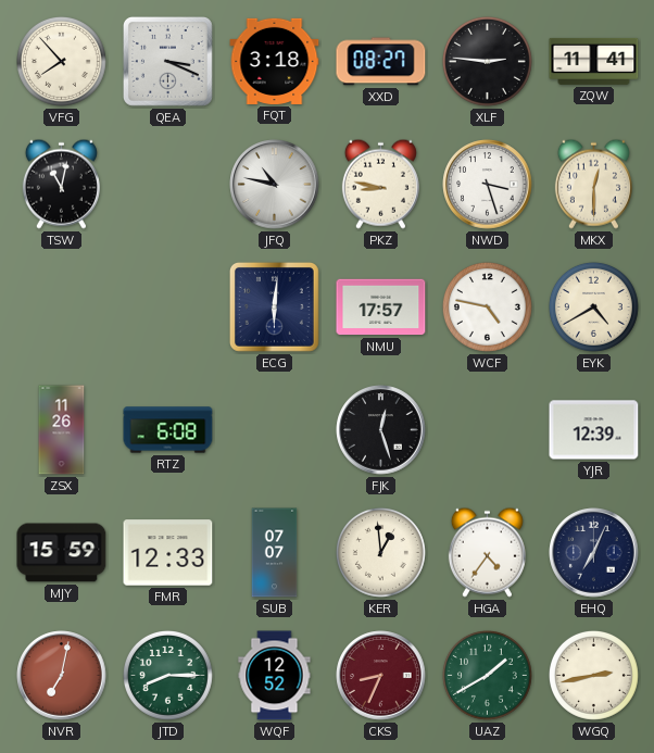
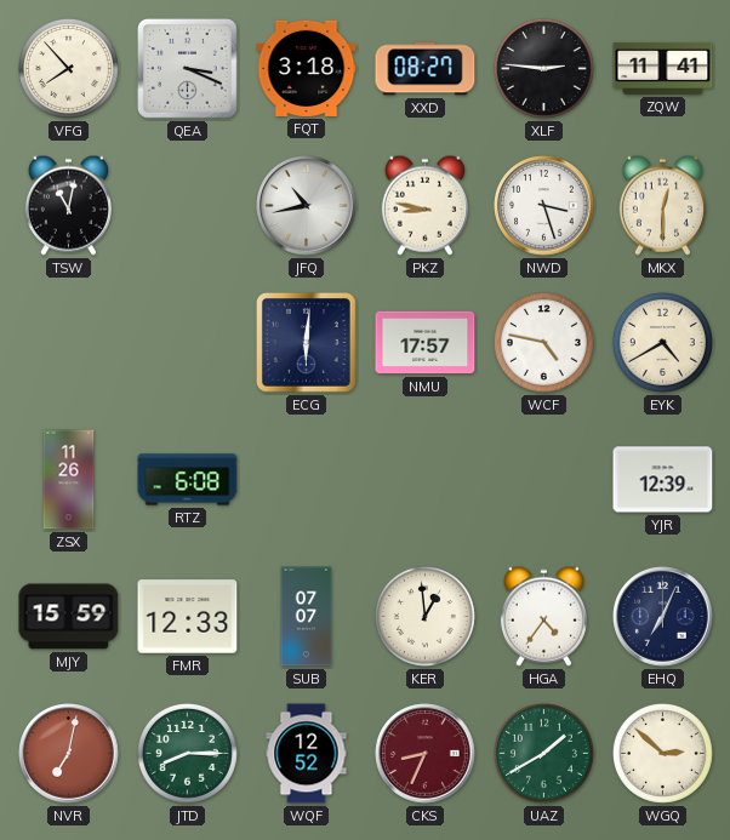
JFQ: 10:47 -> 10:43
FJK: 12:27 -> none
WGQ: 2:43 -> 2:52
